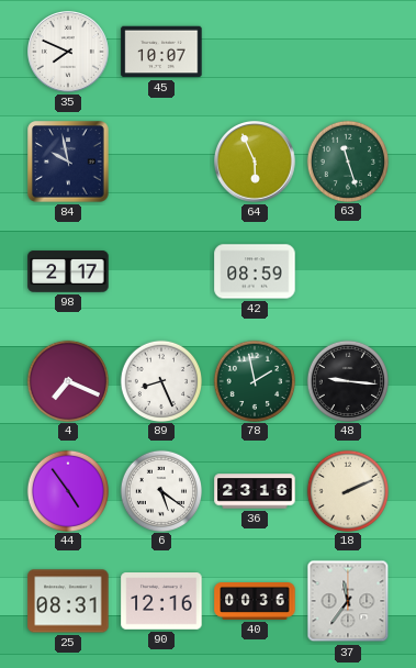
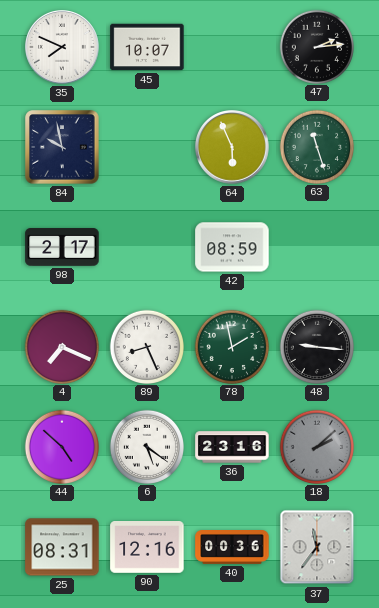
47: none -> 2:14
44: 4:54 -> 4:52
18: 2:11 -> 2:08
18 dial: cream -> grey
